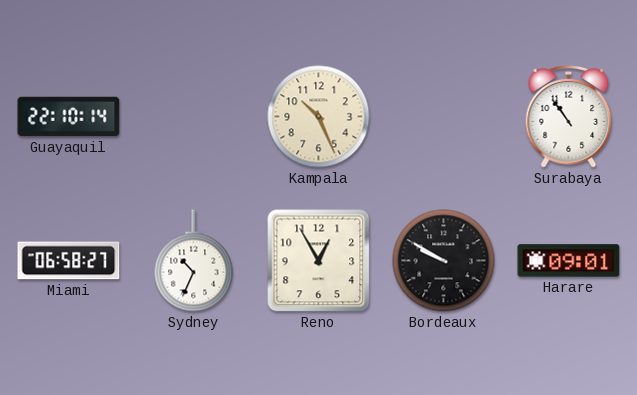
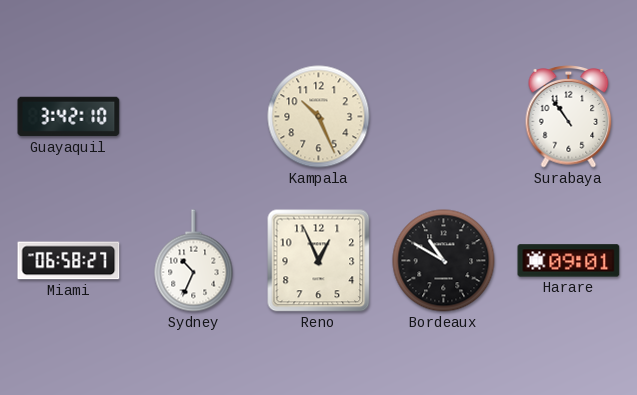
Guayaquil: 22:10 -> 3:42
Reno: 12:55 -> 12:56
Bordeaux: 9:50 -> 10:50
